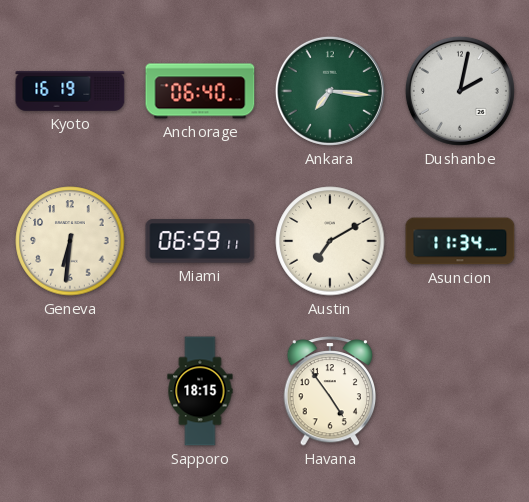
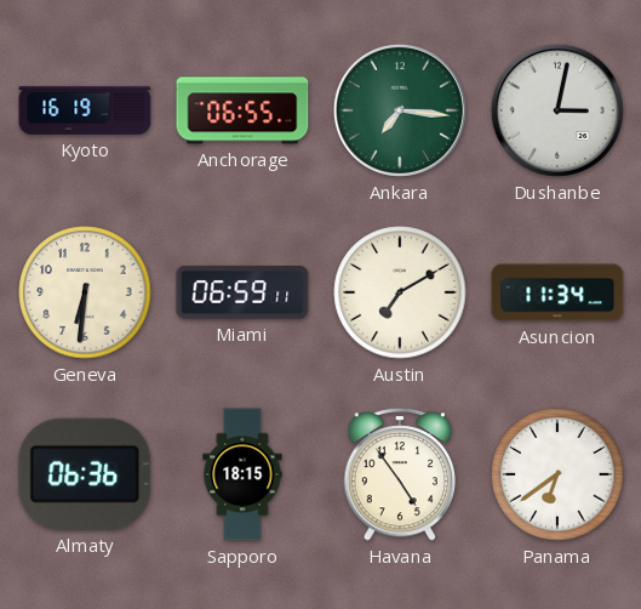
Anchorage: 06:40 -> 06:55
Dushanbe: 2:02 -> 3:02
Almaty: none -> 06:36
Panama: none -> 6:39
